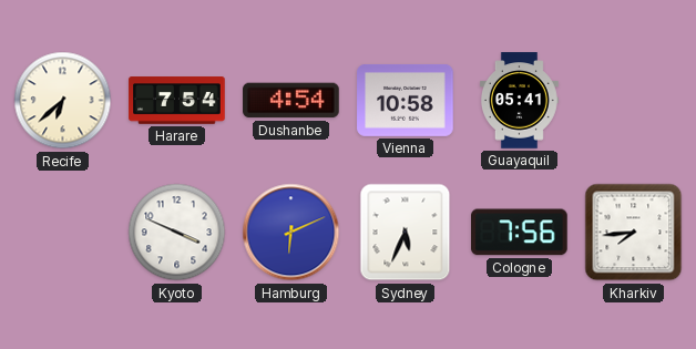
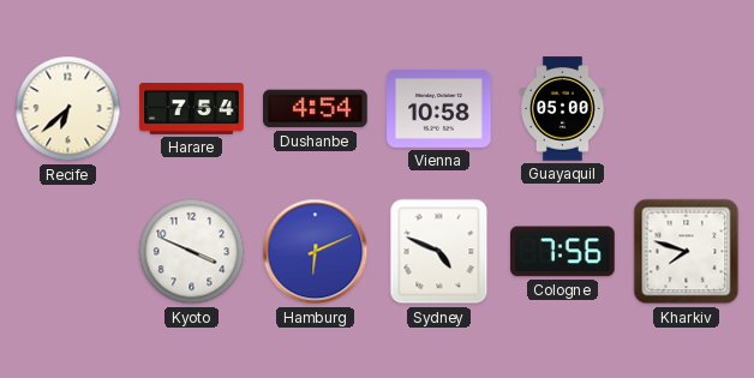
Guayaquil: 05:41 -> 05:00
Sydney: 5:34 -> 4:49
Kharkiv: 7:44 -> 7:48
